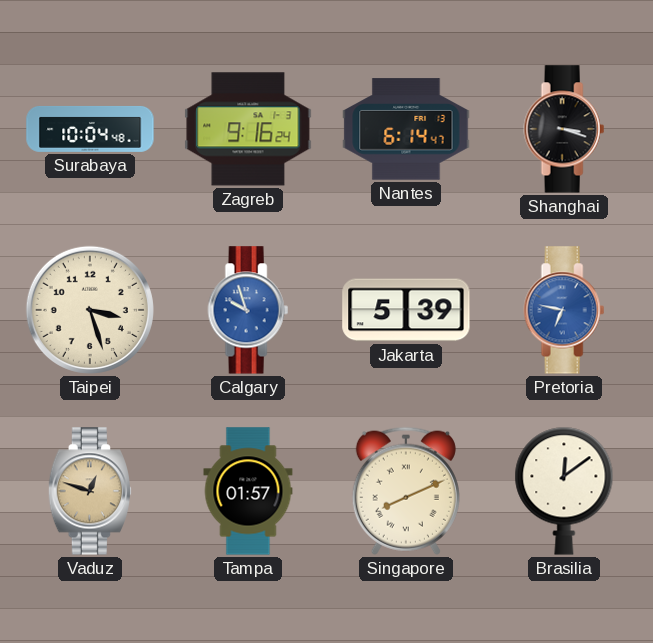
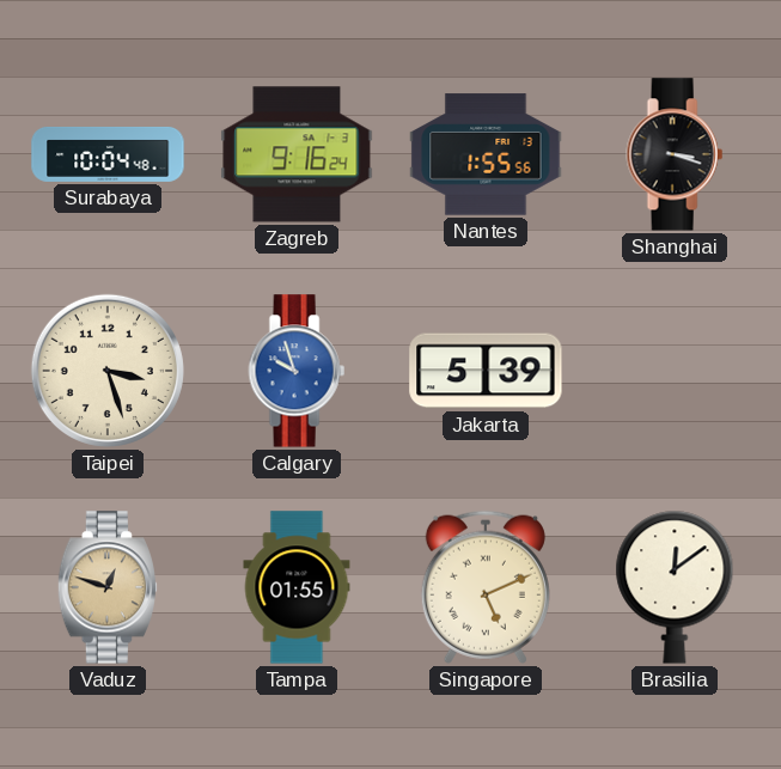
Nantes: 6:14 -> 1:55
Pretoria: 6:47 -> none
Tampa: 01:57 -> 01:55
Singapore: 8:11 -> 5:11
